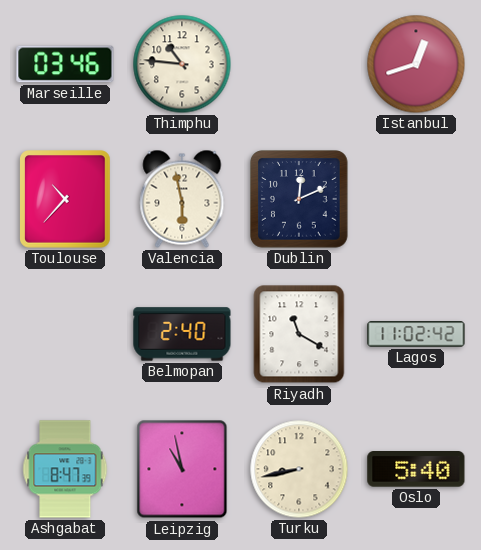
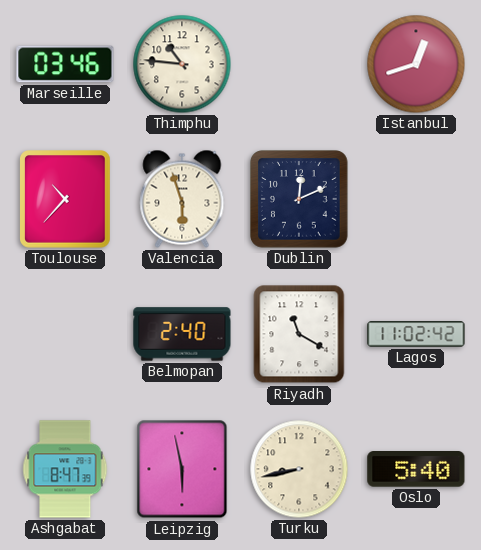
Valencia: 5:58 -> 5:57
Leipzig: 10:58 -> 5:58
